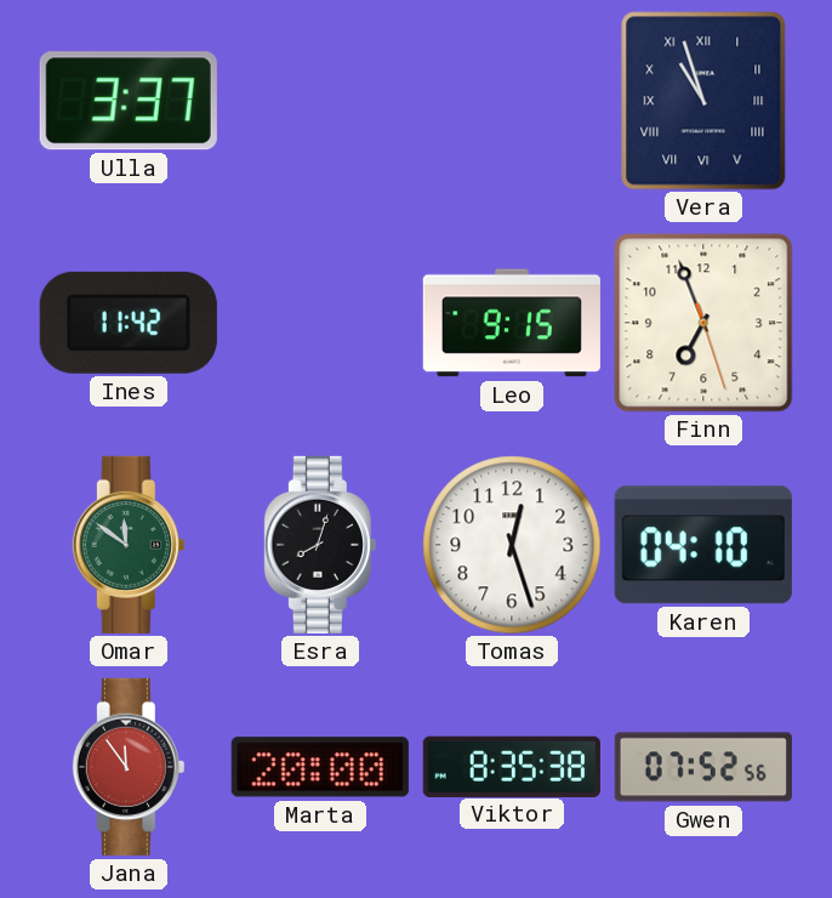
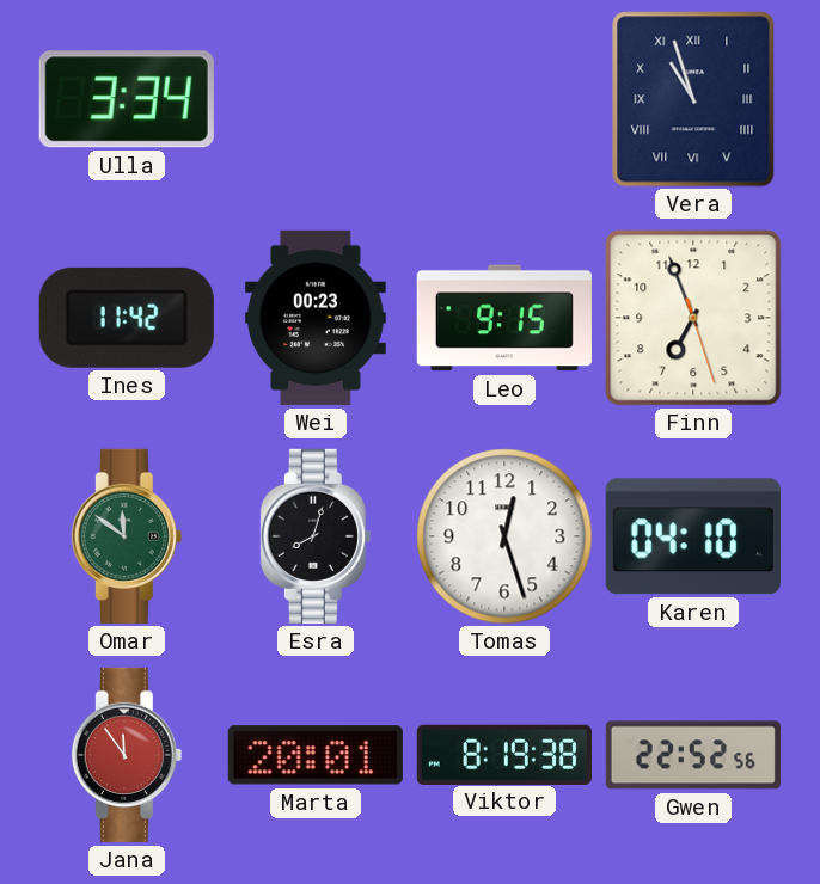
Ulla: 3:37 -> 3:34
Wei: none -> 00:23
Marta: 20:00 -> 20:01
Viktor: 8:35 -> 8:19
Gwen: 07:52 -> 22:52
